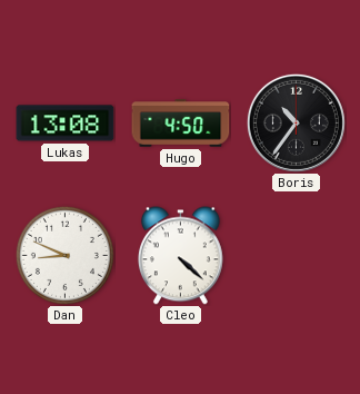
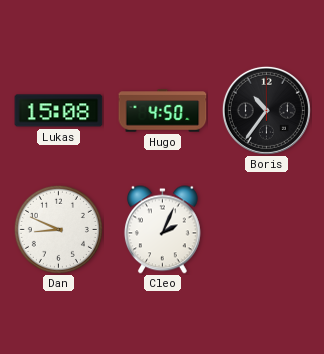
Lukas: 13:08 -> 15:08
Cleo: 4:22 -> 2:04
